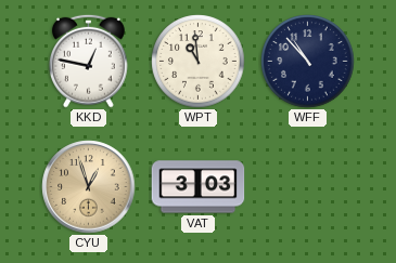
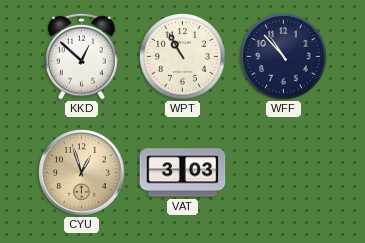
KKD: 12:47 -> 12:52
WPT: 10:59 -> 10:55
